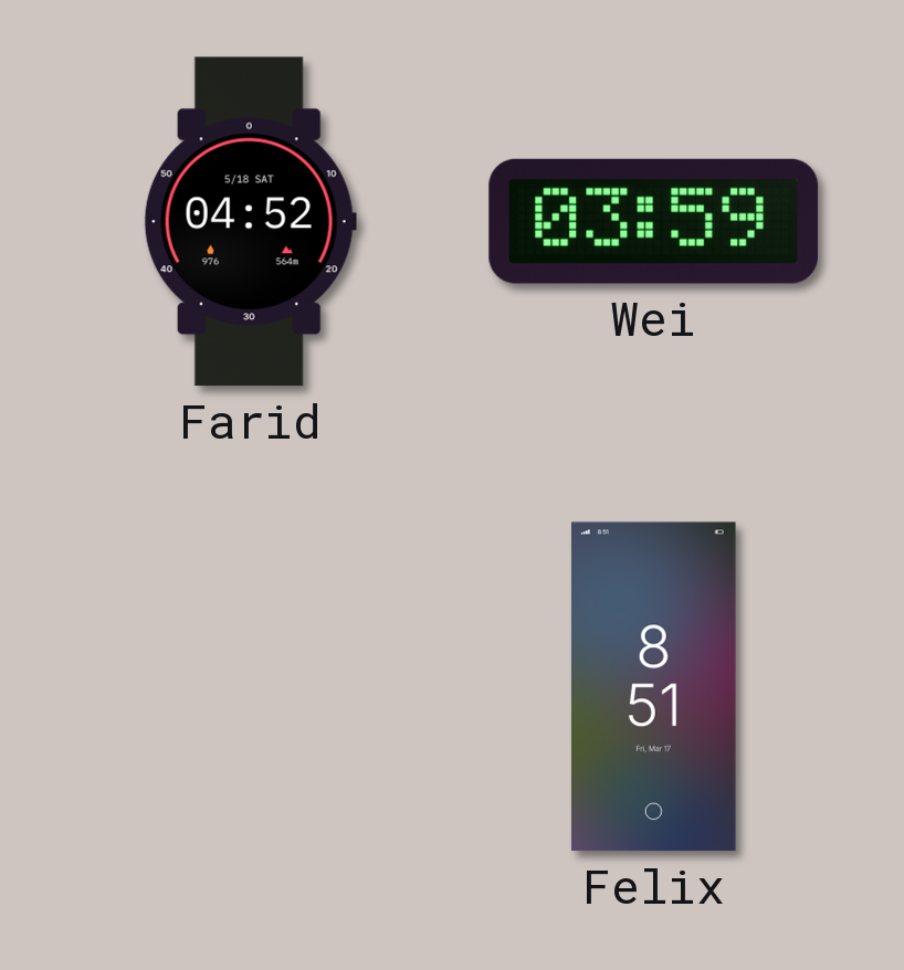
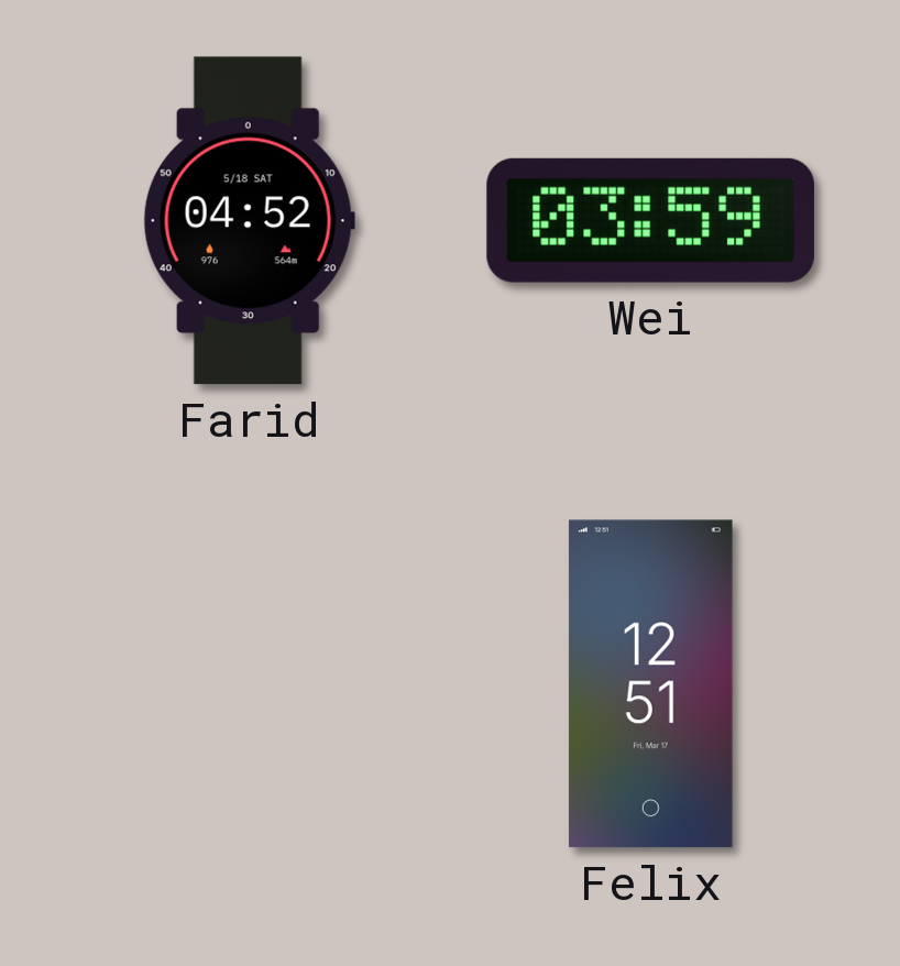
Felix: 8:51 -> 12:51
